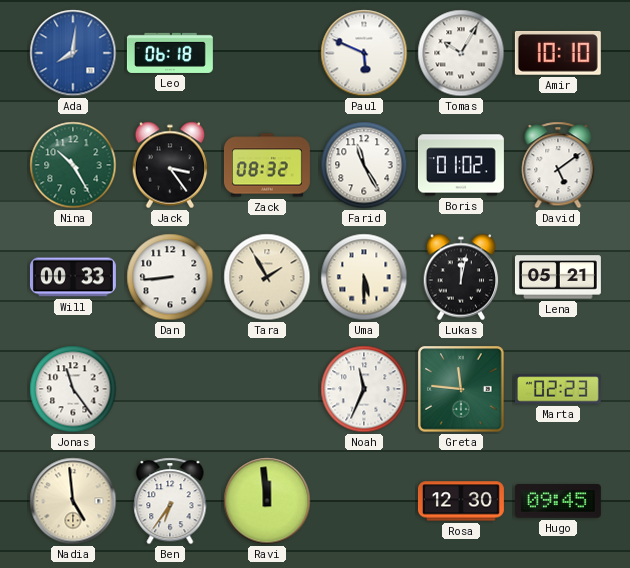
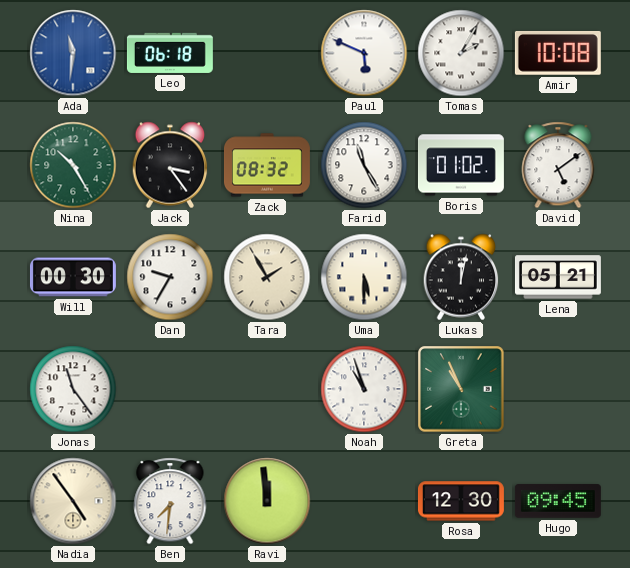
Ada: 8:01 -> 11:31
Tomas: 10:05 -> 2:05
Amir: 10:10 -> 10:08
Will: 00:33 -> 00:30
Dan: 8:44 -> 9:35
Noah: 11:34 -> 10:57
Greta: 11:46 -> 10:56
Marta: 02:23 -> none
Nadia: 4:59 -> 4:54
Ben: 6:36 -> 7:31
